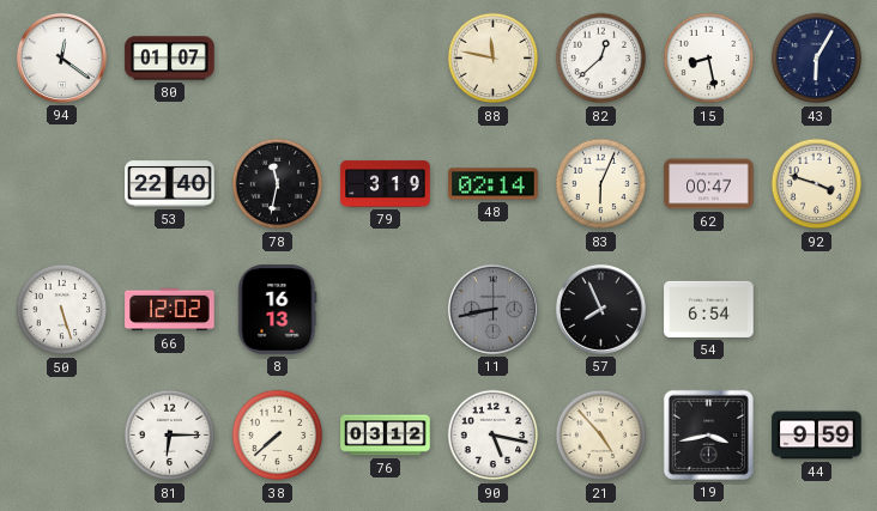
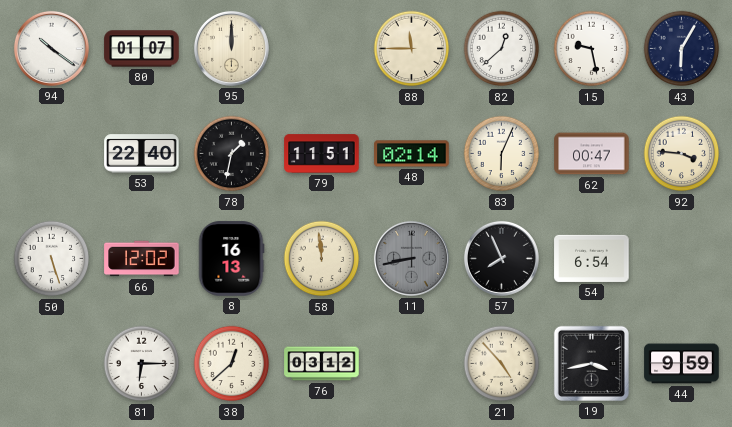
94: 12:21 -> 10:21
95: none -> 12:00
88: 11:47 -> 11:45
15: 8:28 -> 9:28
78: 11:32 -> 1:32
79: 3:19 -> 11:51
92: 3:48 -> 3:46
58: none -> 11:59
38: 7:38 -> 12:38
90: 5:17 -> none
